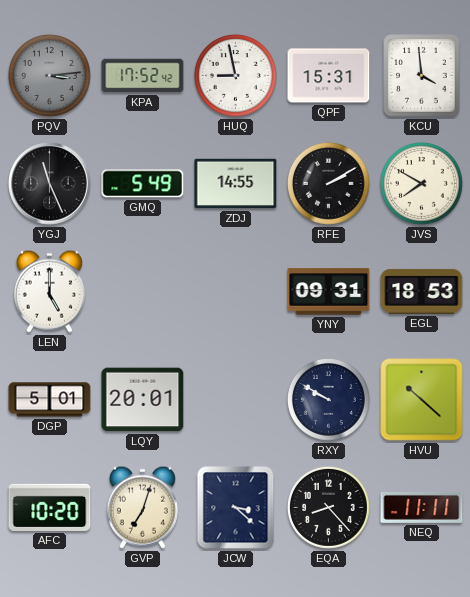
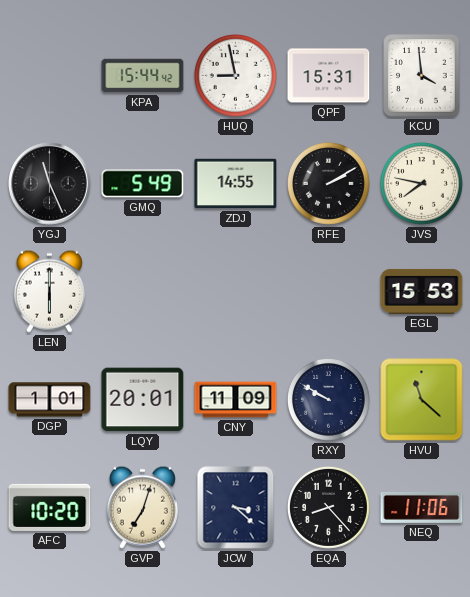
PQV: 3:14 -> none
KPA: 17:52 -> 15:44
JVS: 7:50 -> 7:47
LEN: 5:00 -> 6:00
YNY: 09:31 -> none
EGL: 18:53 -> 15:53
DGP: 5:01 -> 1:01
CNY: none -> 11:09
HVU: 10:22 -> 11:22
NEQ: 11:11 -> 11:06
